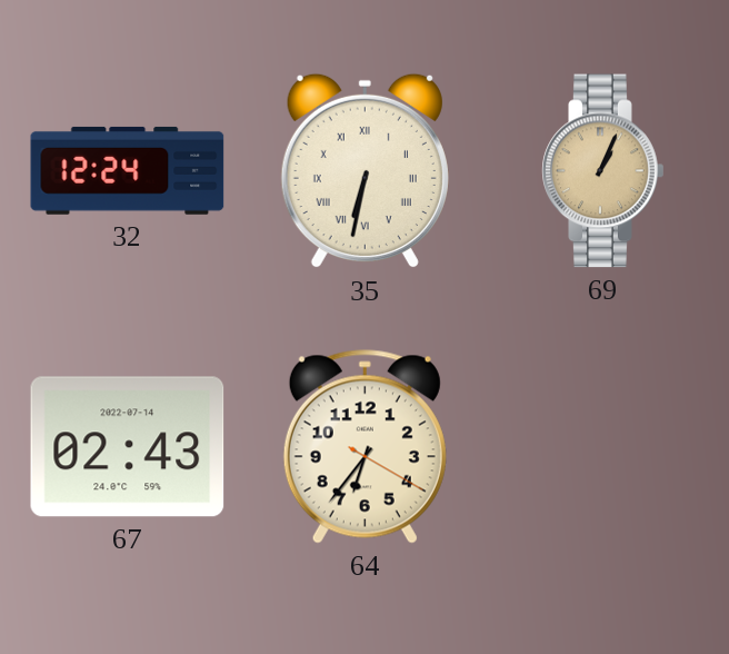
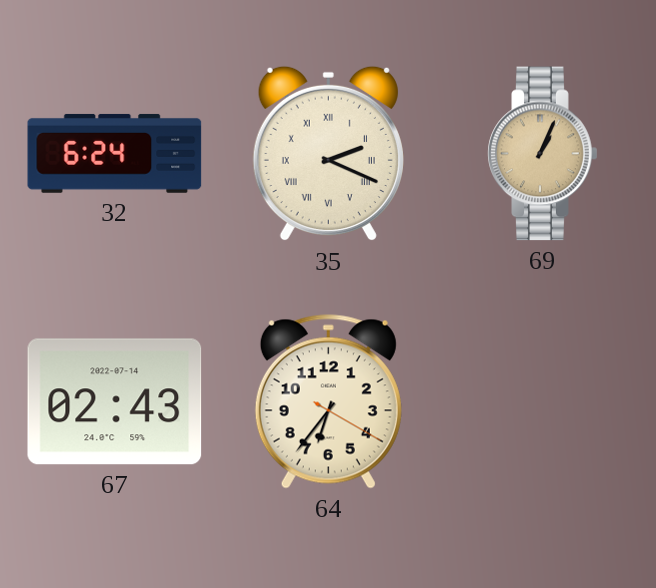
32: 12:24 -> 6:24
35: 6:32 -> 2:19
